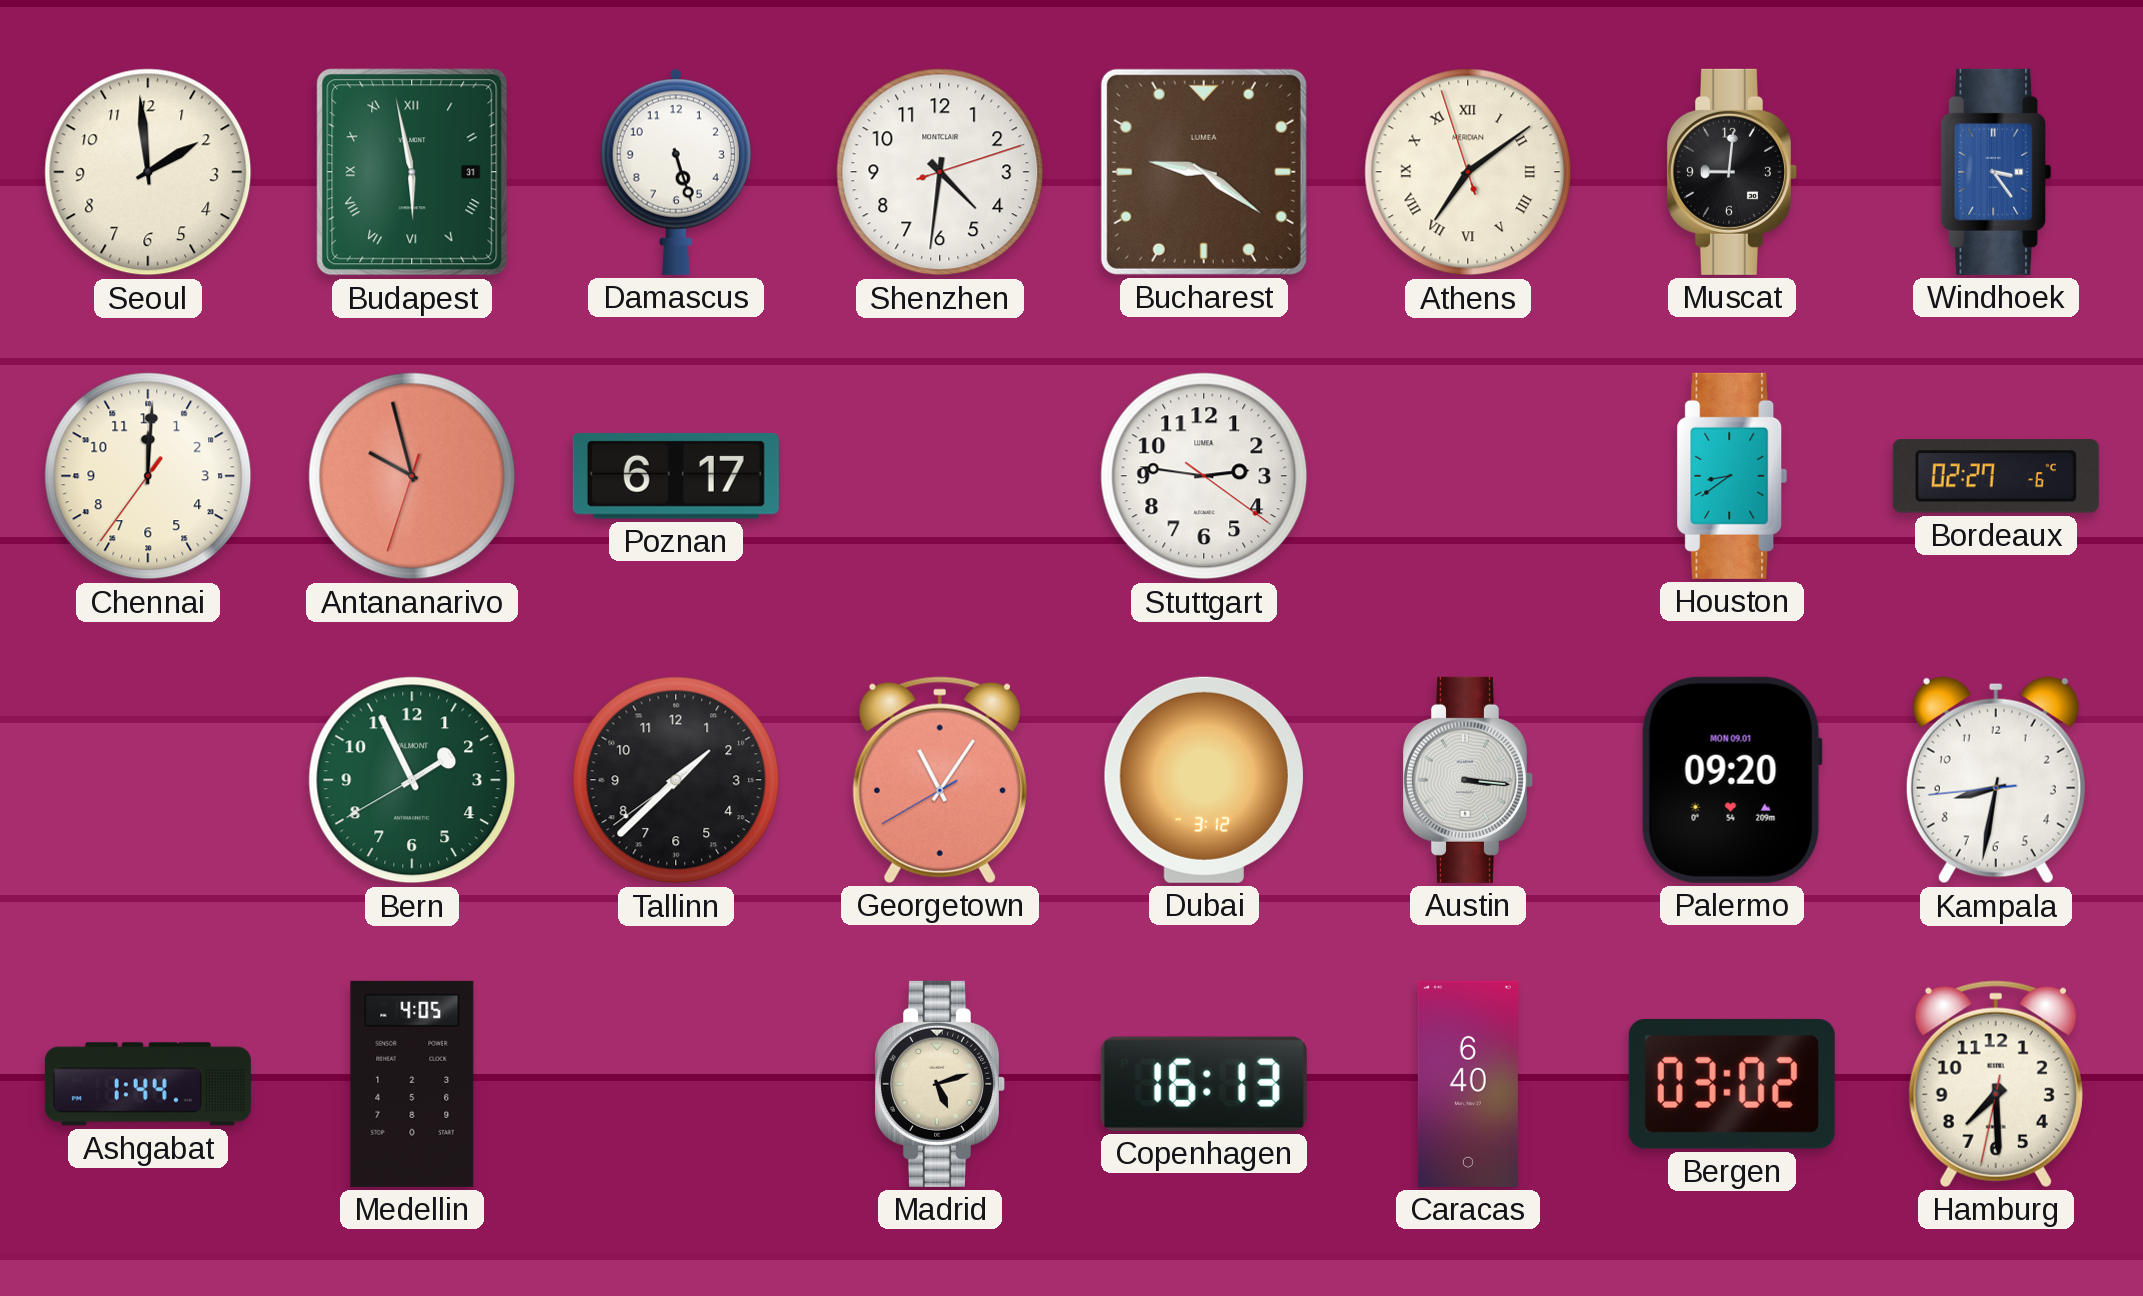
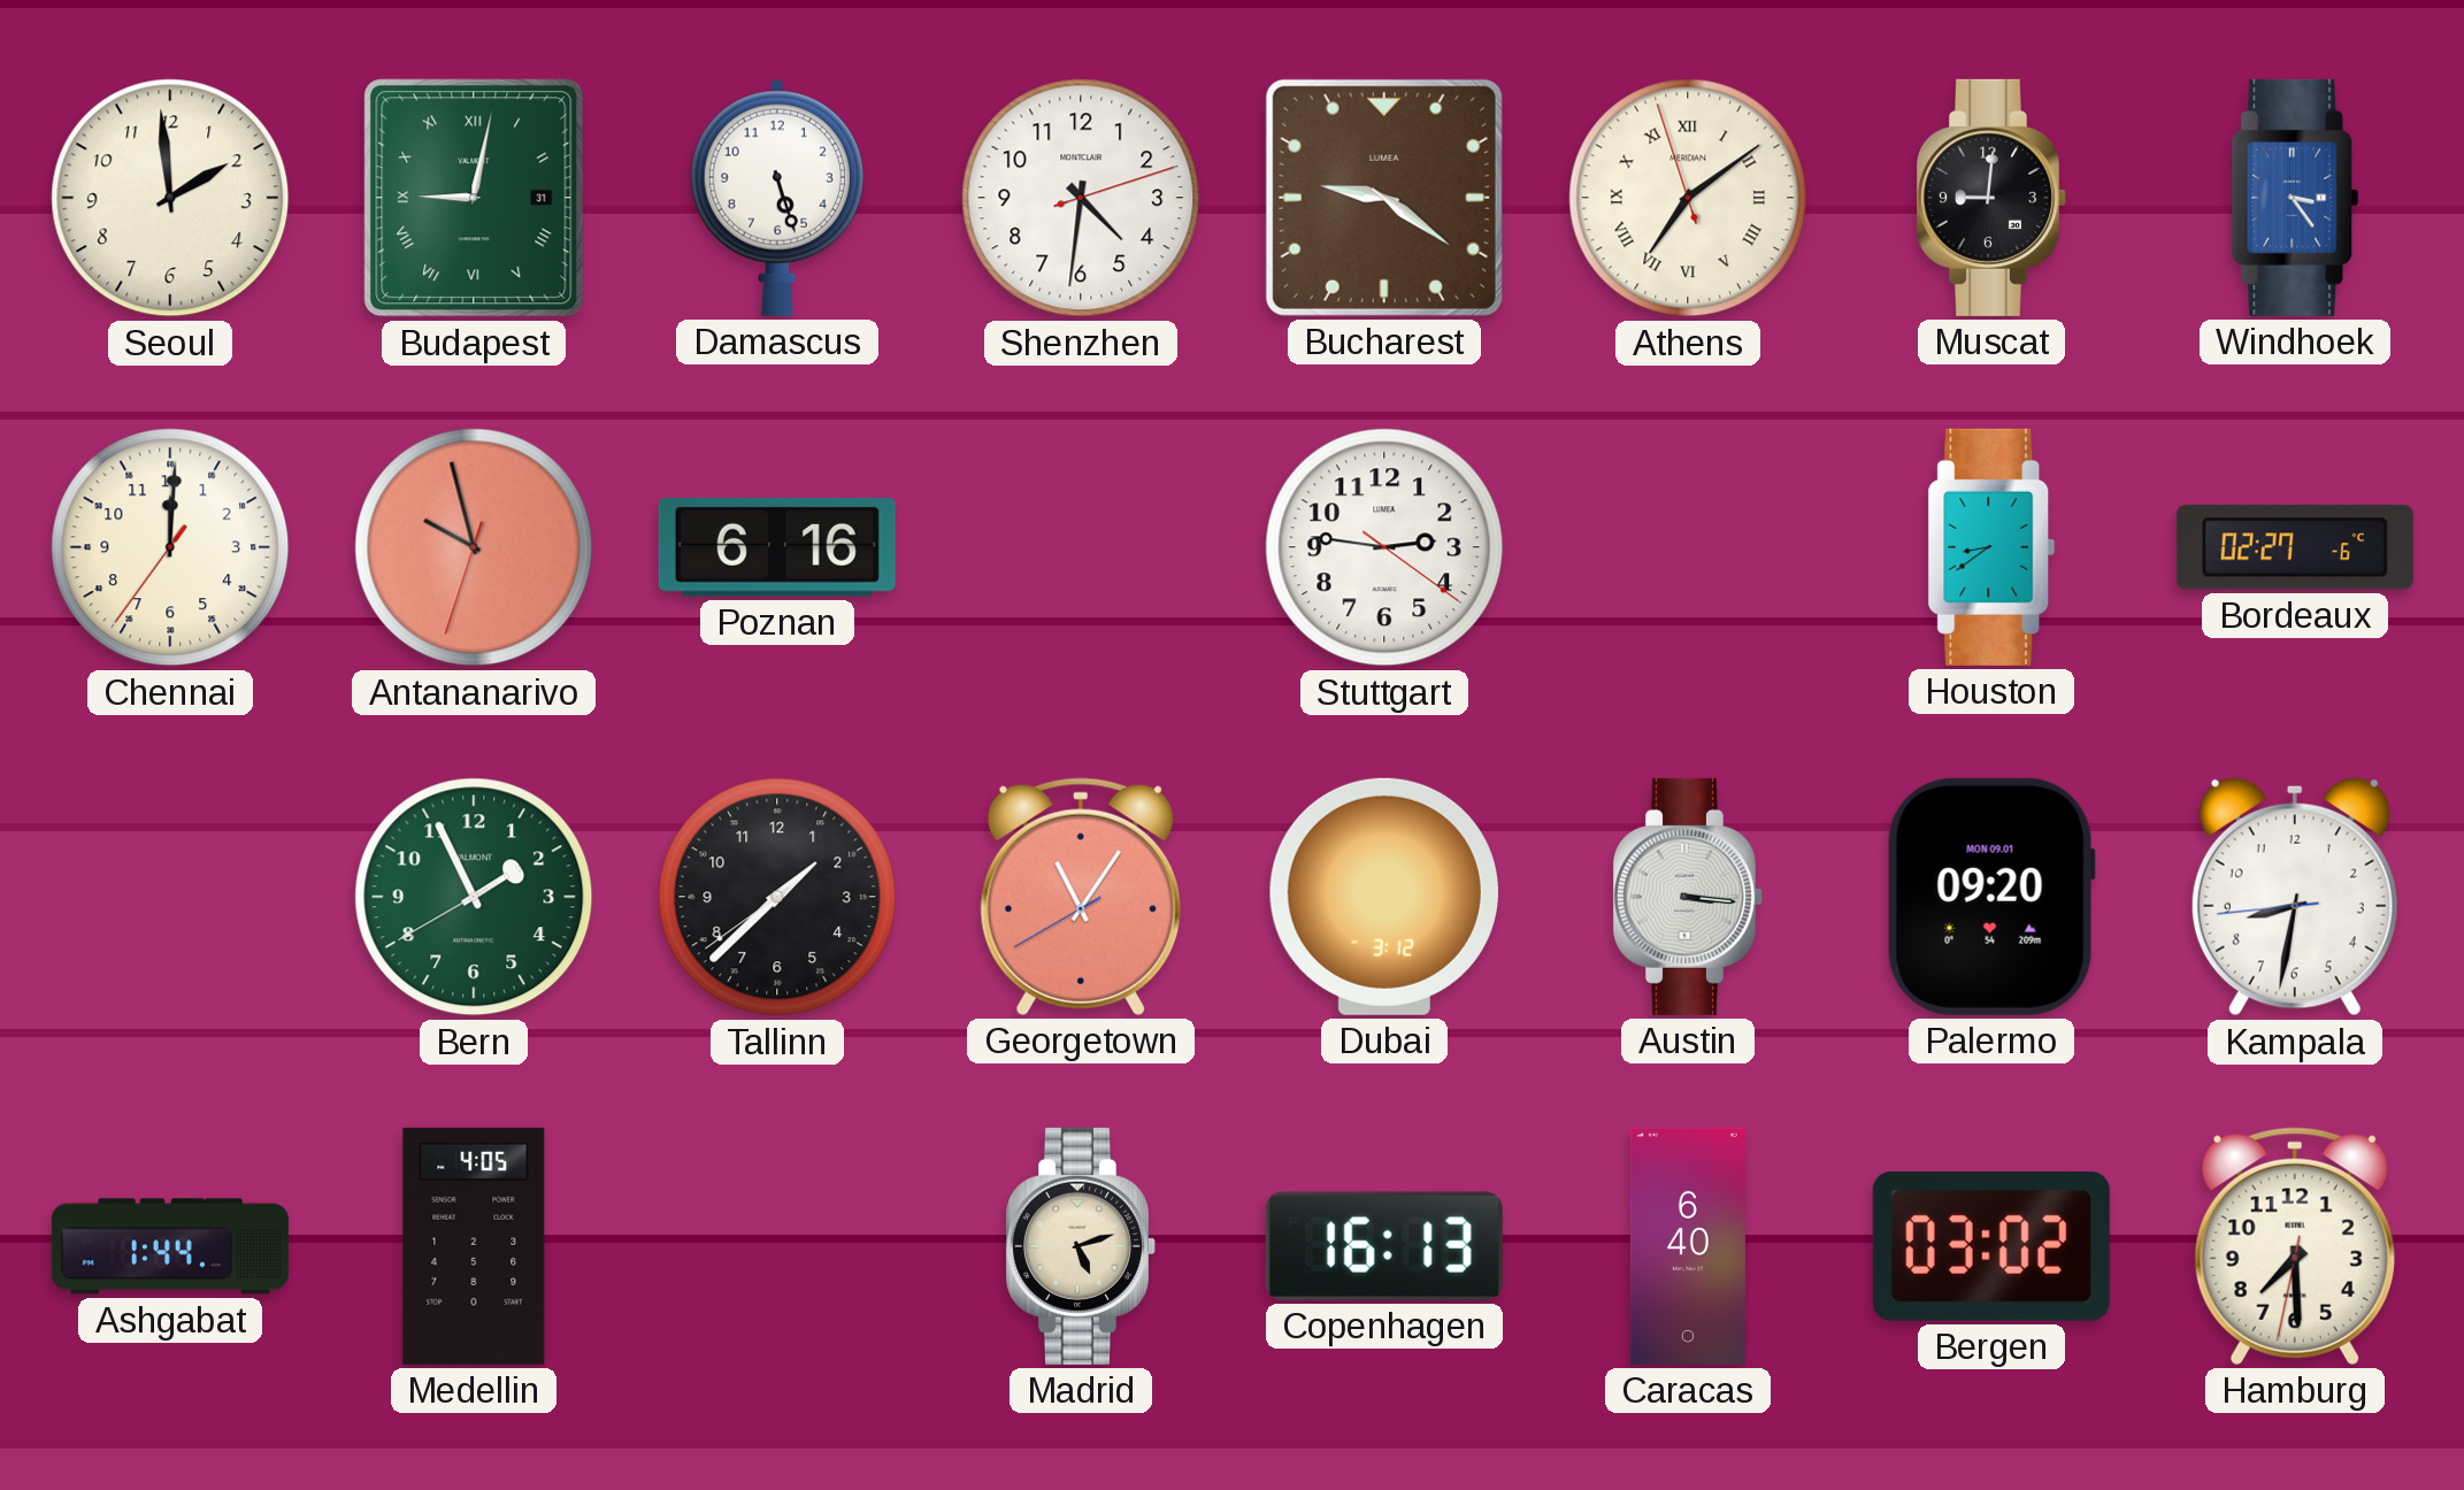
Budapest: 5:58 -> 9:02
Poznan: 6:17 -> 6:16
